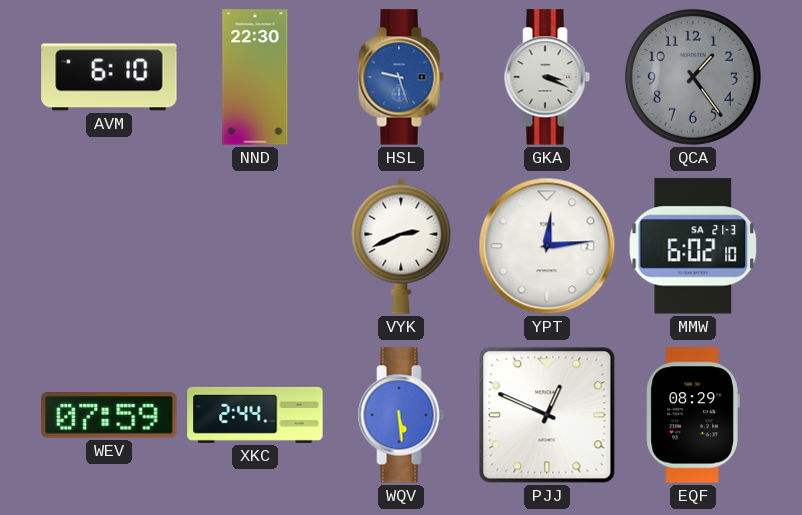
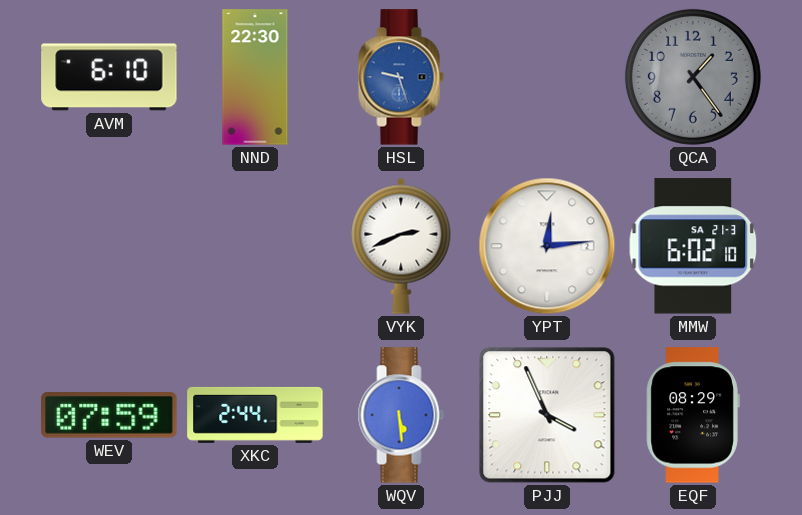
GKA: 3:19 -> none
PJJ: 12:49 -> 3:56
